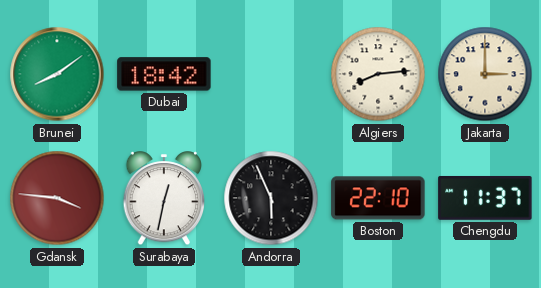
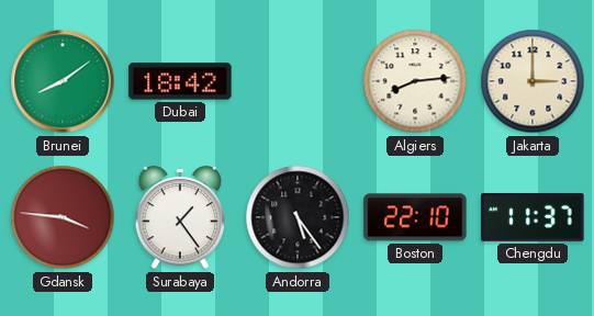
Surabaya: 12:32 -> 1:24
Andorra: 5:56 -> 5:24
